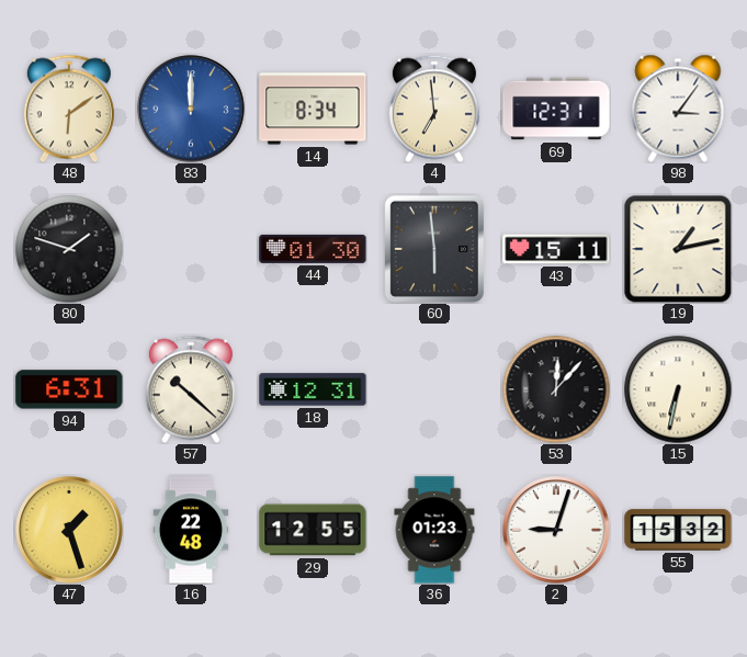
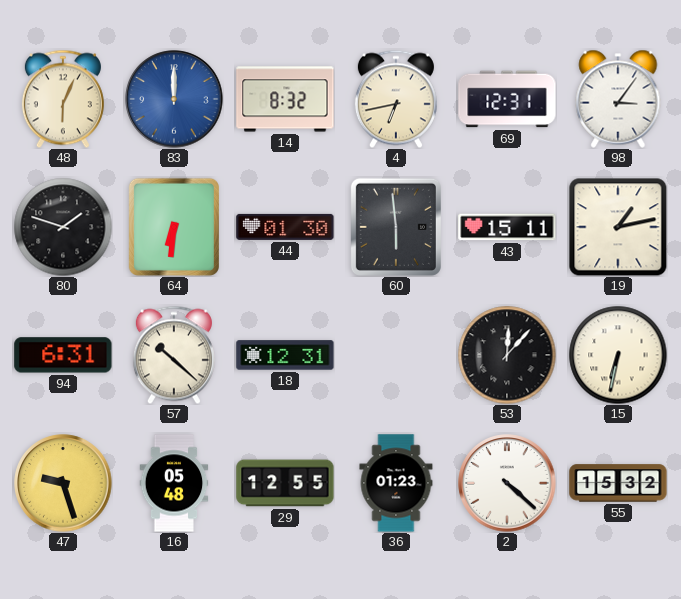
48: 6:09 -> 6:04
14: 8:34 -> 8:32
4: 6:59 -> 6:43
64: none -> 6:31
47: 1:27 -> 9:27
16: 22:48 -> 05:48
2: 9:03 -> 4:22
